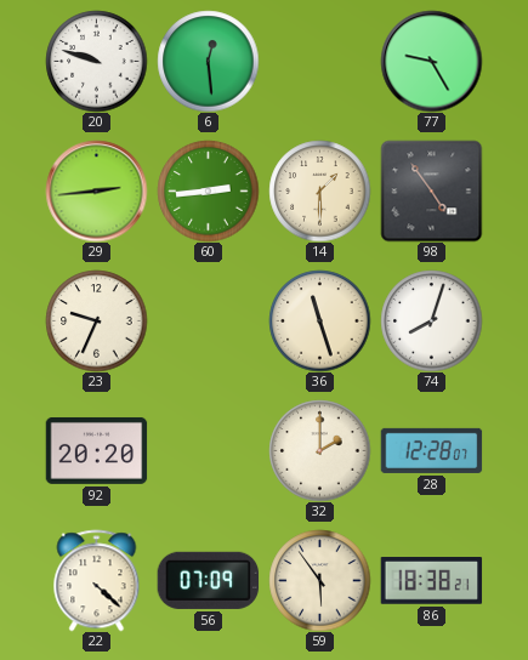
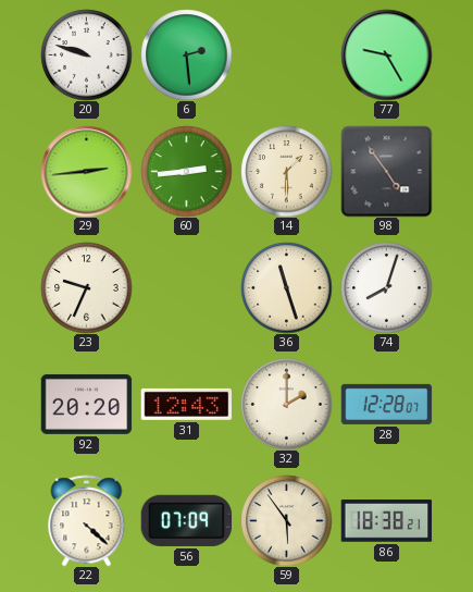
6: 12:29 -> 2:29
31: none -> 12:43
